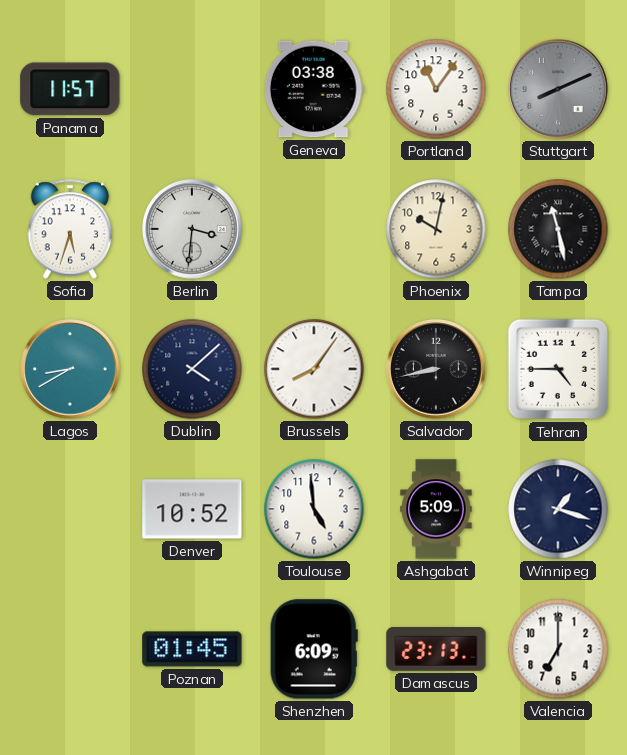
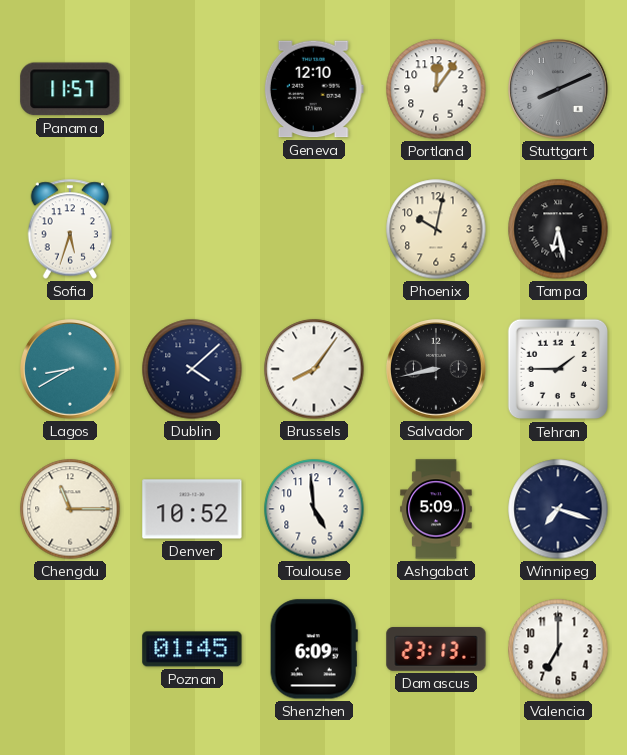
Geneva: 03:38 -> 12:10
Portland: 11:06 -> 12:06
Berlin: 3:31 -> none
Tampa: 11:28 -> 6:28
Tehran: 4:45 -> 1:45
Chengdu: none -> 11:15
Winnipeg: 1:18 -> 7:18
